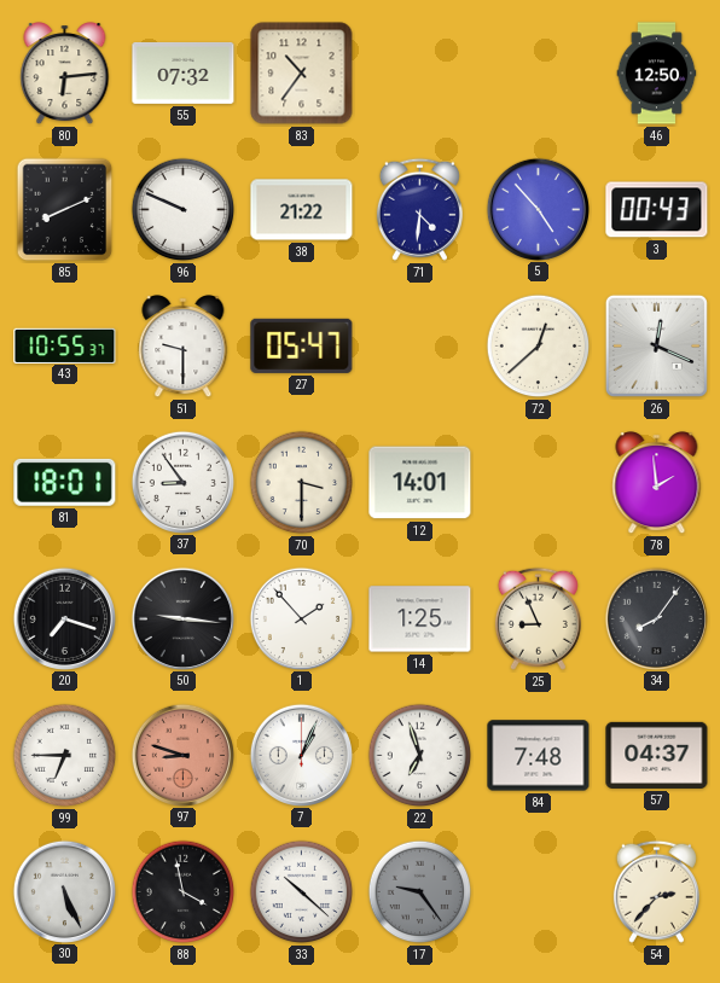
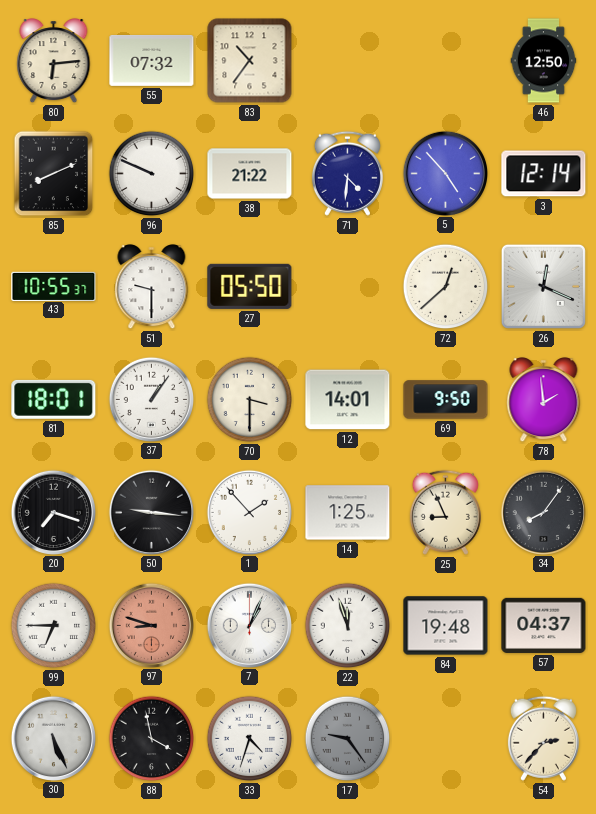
3: 00:43 -> 12:14
27: 05:47 -> 05:50
37: 8:54 -> 1:06
69: none -> 9:50
22: 6:57 -> 11:57
84: 7:48 -> 19:48
33: 10:22 -> 4:33
